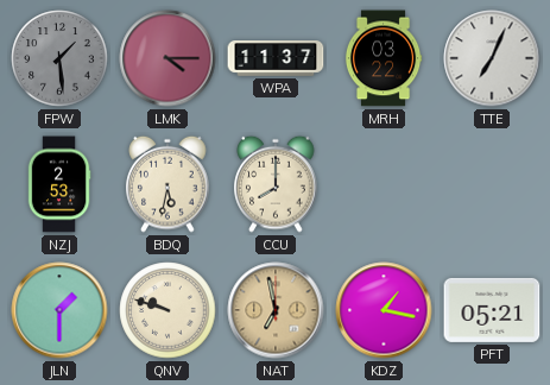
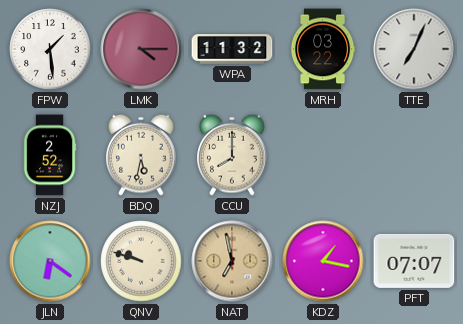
FPW dial: grey -> white
WPA: 11:37 -> 11:32
NZJ: 2:53 -> 2:52
JLN: 1:30 -> 6:21
PFT: 05:21 -> 07:07
